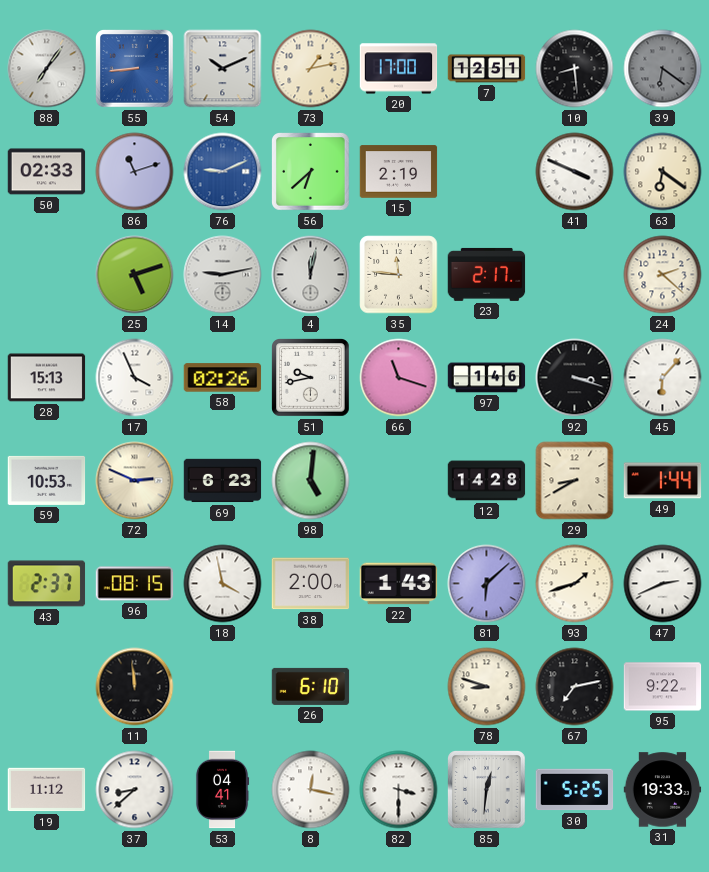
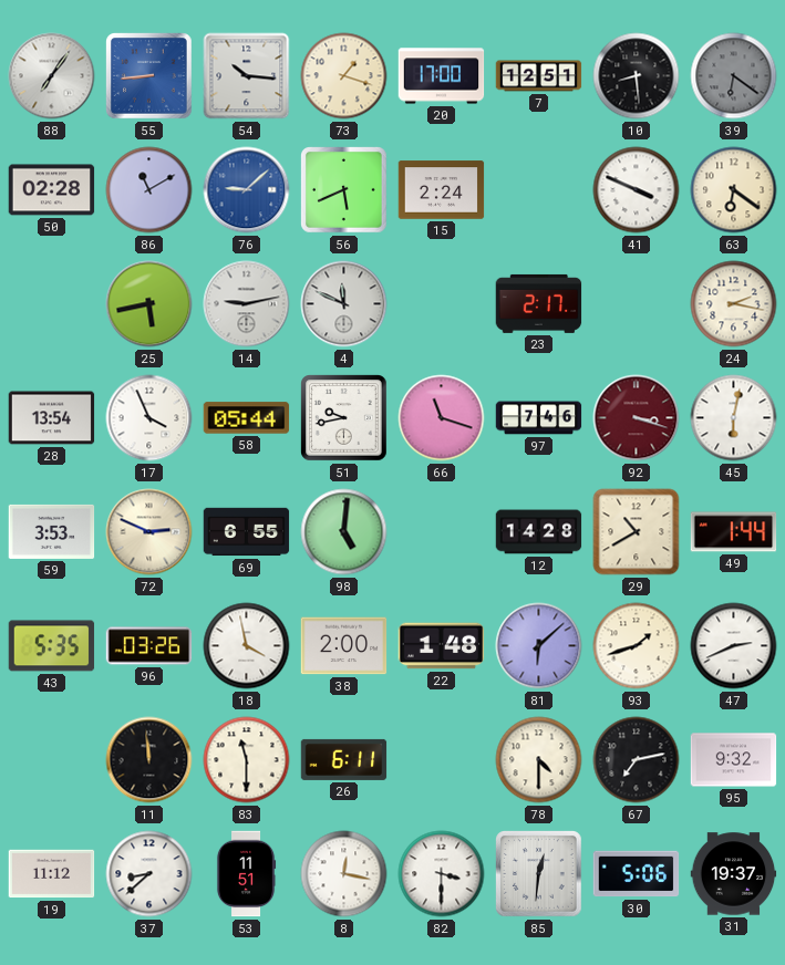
54: 10:11 -> 10:16
73: 1:13 -> 1:18
50: 02:33 -> 02:28
86: 11:12 -> 11:10
76: 9:11 -> 9:08
56: 6:38 -> 5:41
15: 2:19 -> 2:24
25: 5:12 -> 5:43
4: 12:02 -> 11:49
35: 11:46 -> none
24: 2:22 -> 2:17
28: 15:13 -> 13:54
58: 02:26 -> 05:44
97: 1:46 -> 7:46
92 dial: black -> burgundy
45: 6:07 -> 6:02
59: 10:53 -> 3:53
69: 6:23 -> 6:55
29: 8:40 -> 10:40
43: 2:37 -> 5:35
96: 08:15 -> 03:26
22: 1:43 -> 1:48
83: none -> 11:30
26: 6:10 -> 6:11
78: 8:48 -> 4:30
95: 9:22 -> 9:32
53: 04:41 -> 11:51
30: 5:25 -> 5:06
31: 19:33 -> 19:37
